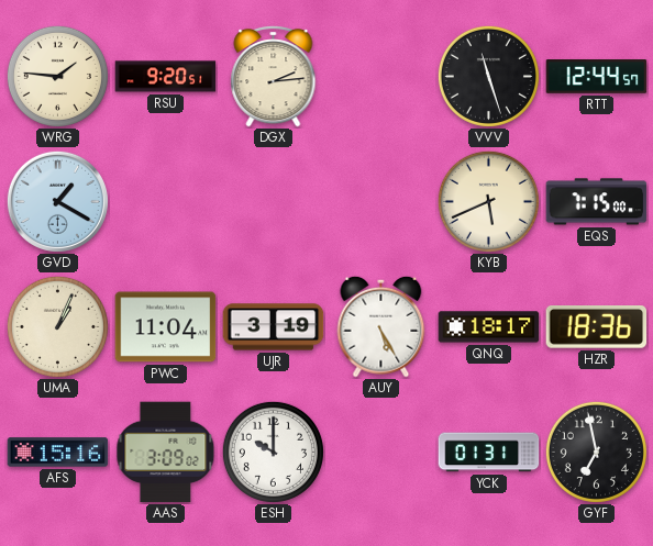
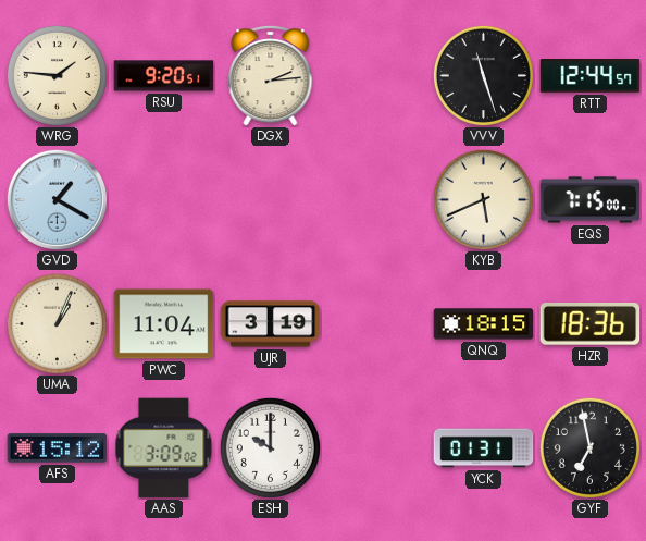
AUY: 5:25 -> none
QNQ: 18:17 -> 18:15
AFS: 15:16 -> 15:12
